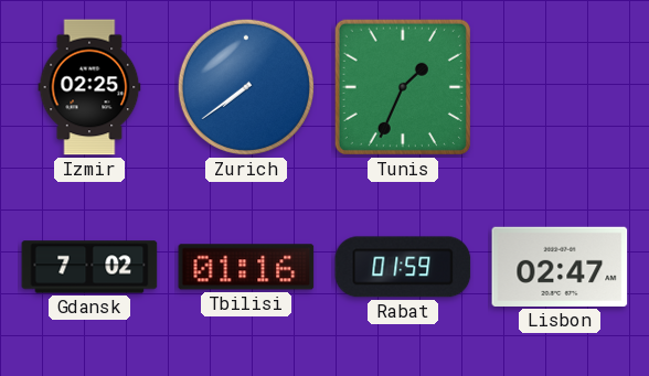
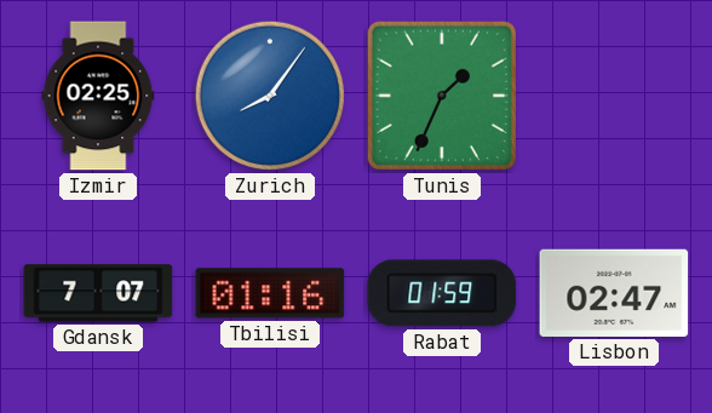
Zurich: 7:39 -> 8:06
Gdansk: 7:02 -> 7:07
